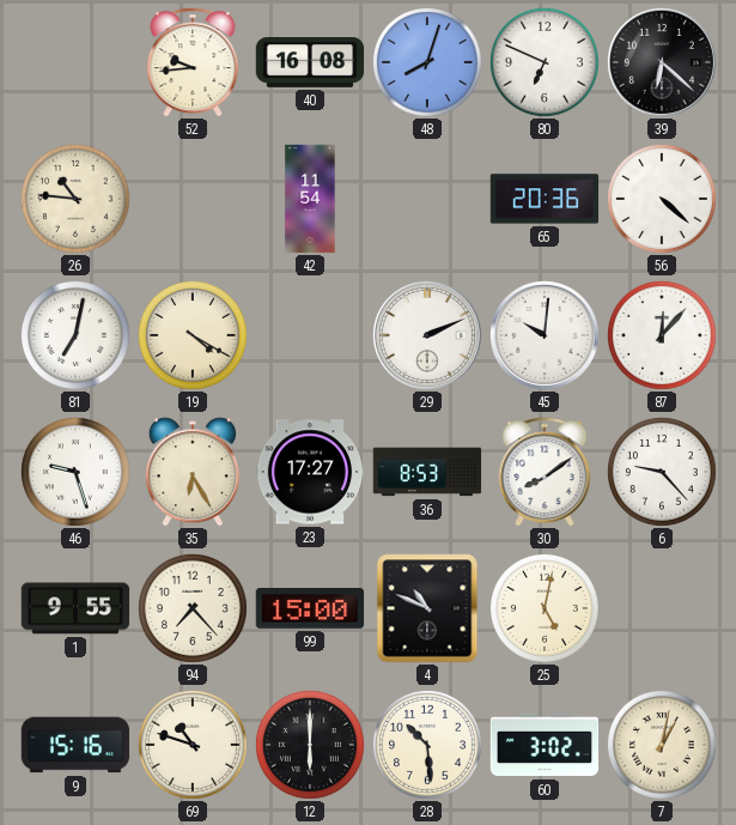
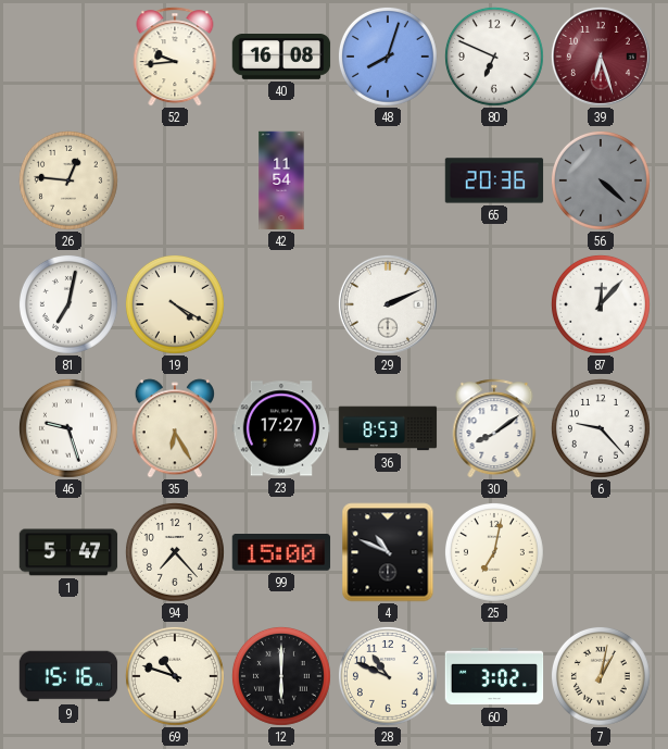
39: 6:22 -> 6:27
39 dial: black -> burgundy
26: 10:46 -> 12:46
56 dial: white -> grey
45: 10:01 -> none
1: 9:55 -> 5:47
25: 5:02 -> 7:02
28: 10:29 -> 10:49
